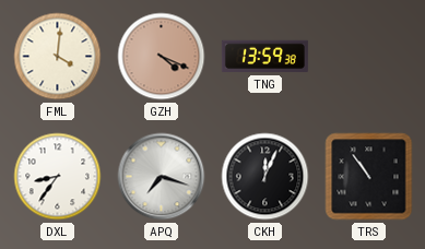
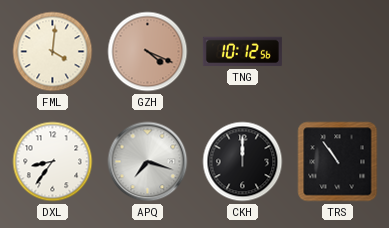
TNG: 13:59 -> 10:12
CKH: 12:04 -> 12:00
